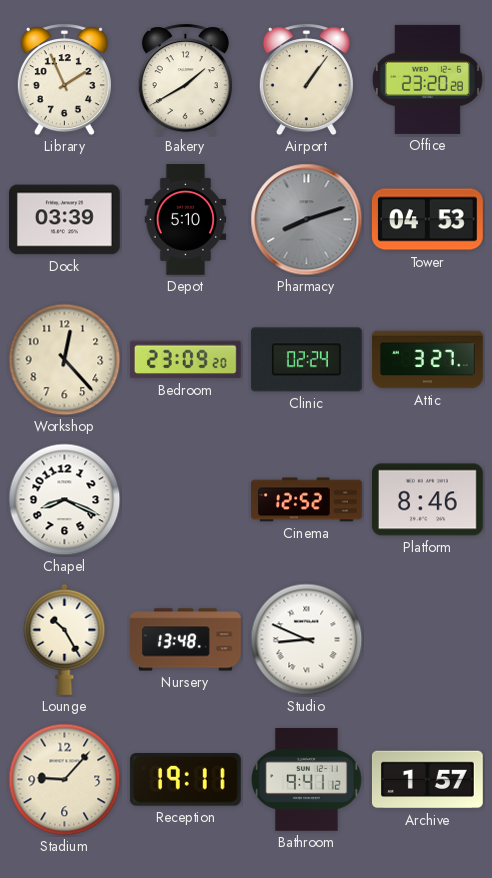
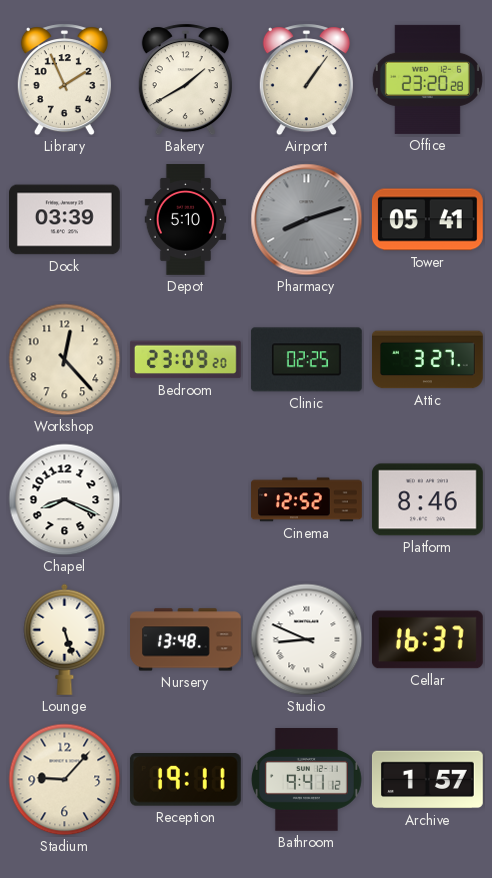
Tower: 04:53 -> 05:41
Clinic: 02:24 -> 02:25
Lounge: 10:25 -> 5:27
Cellar: none -> 16:37
